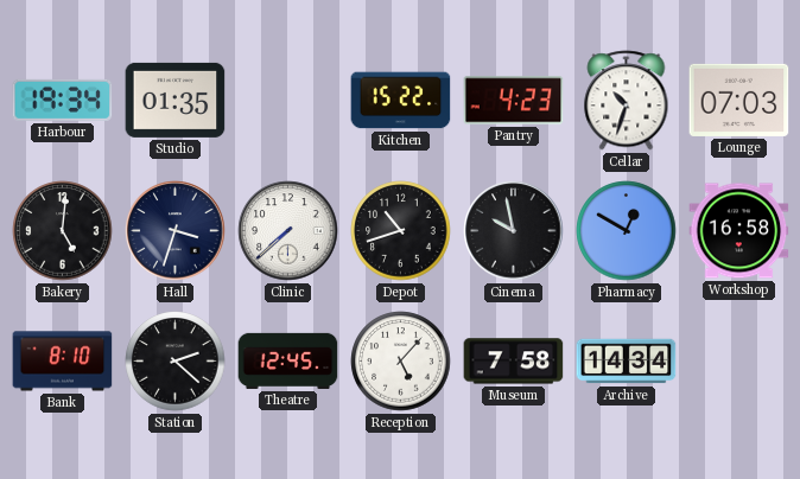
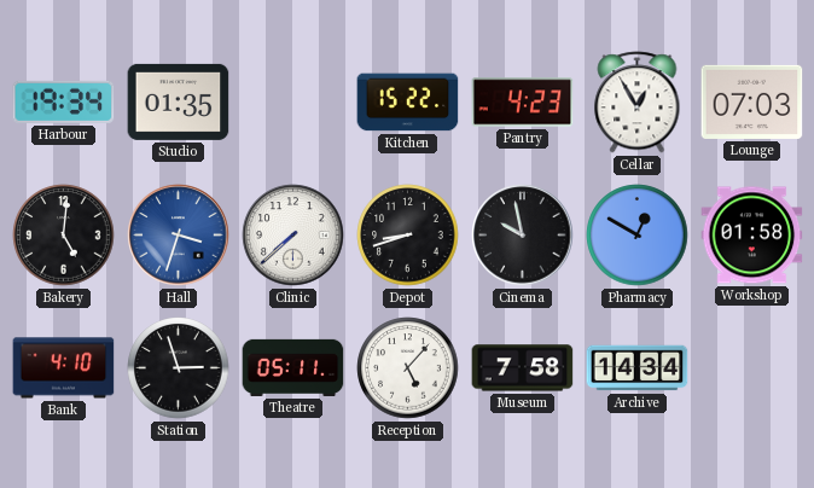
Cellar: 10:33 -> 12:55
Hall dial: navy -> blue
Depot: 10:42 -> 8:42
Workshop: 16:58 -> 01:58
Bank: 8:10 -> 4:10
Station: 2:22 -> 2:57
Theatre: 12:45 -> 05:11
